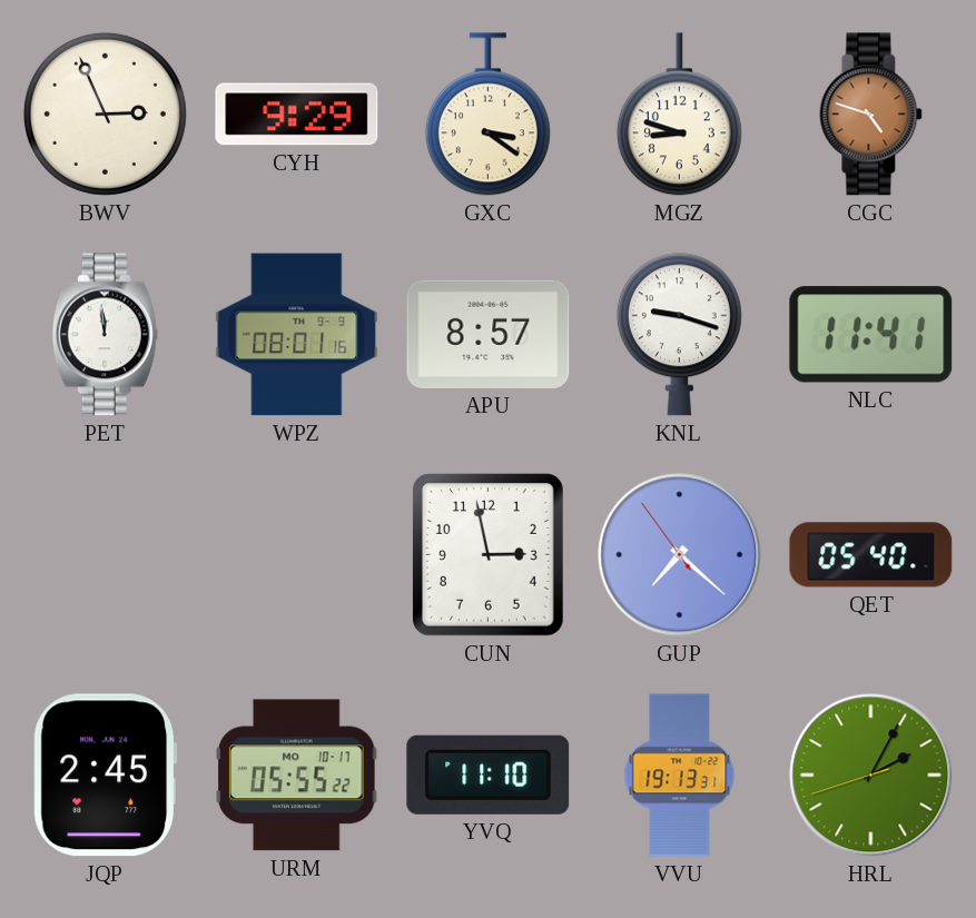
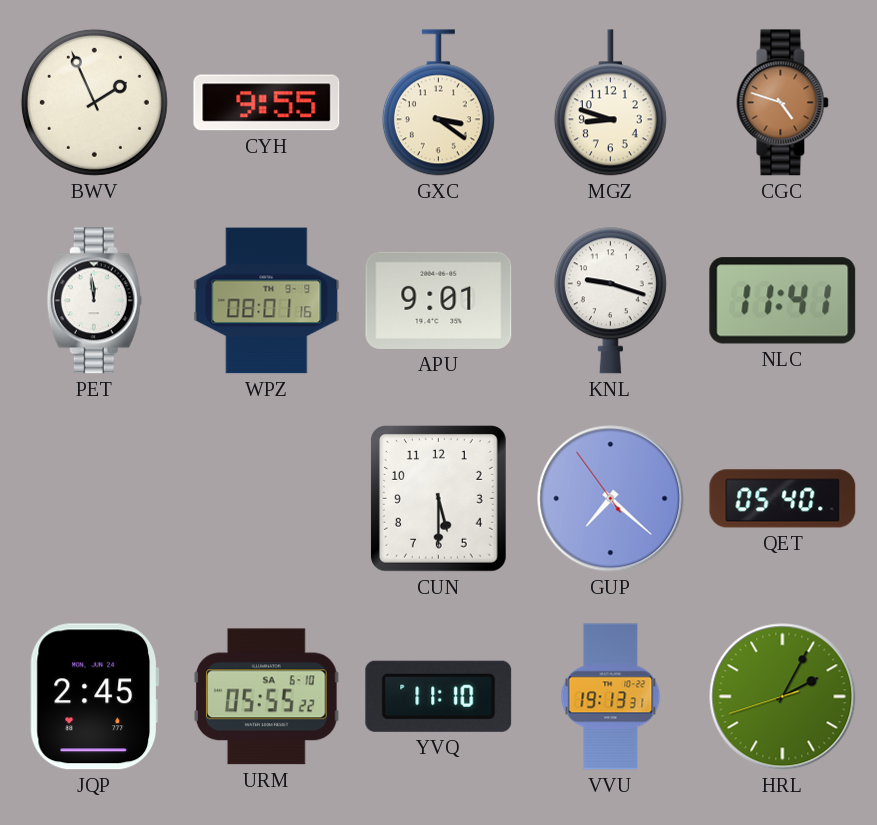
BWV: 2:56 -> 1:56
CYH: 9:29 -> 9:55
APU: 8:57 -> 9:01
CUN: 2:58 -> 5:30
URM date: MO 10-17 -> SA 6-10
